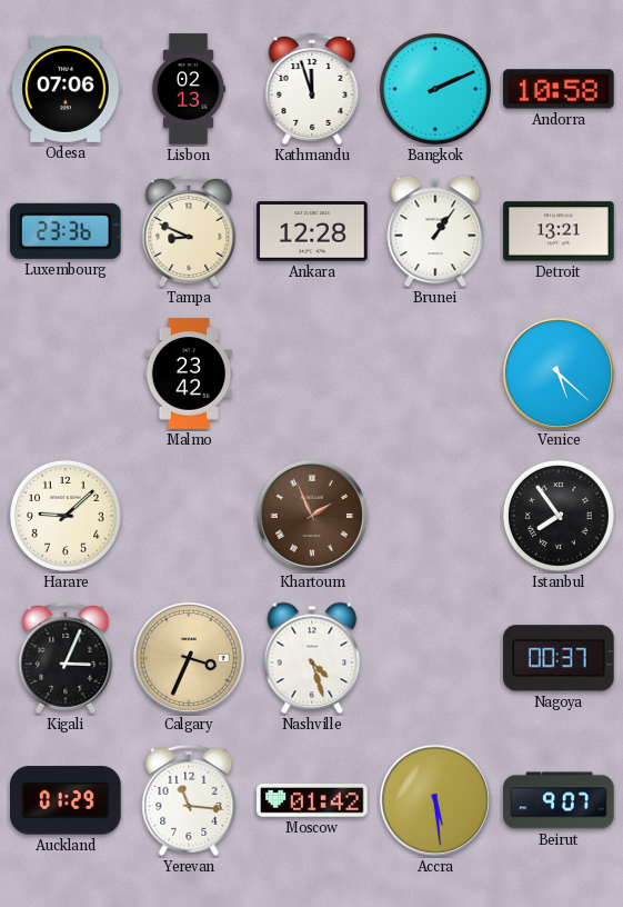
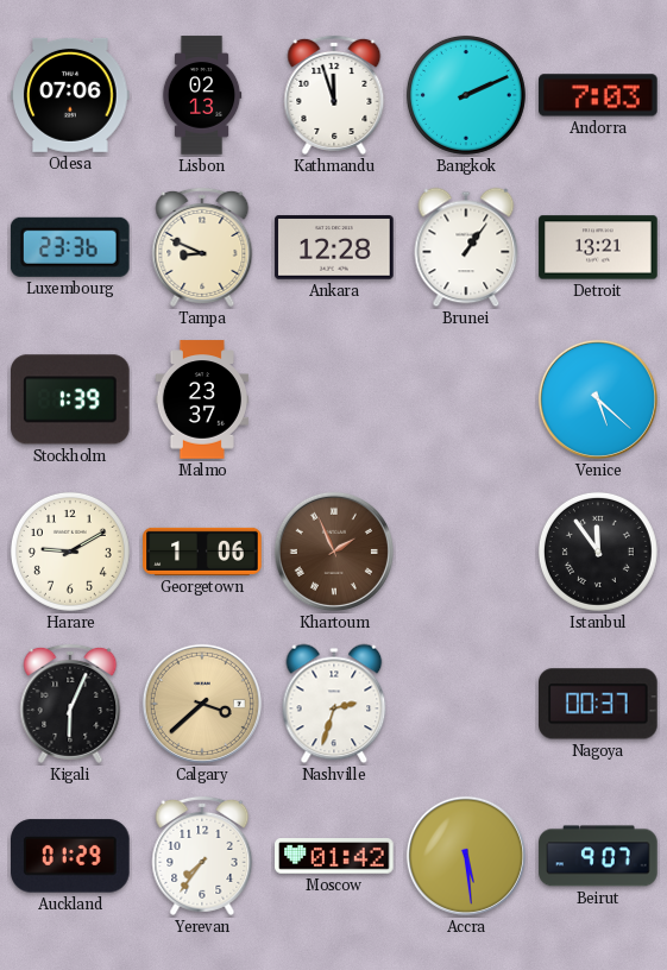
Andorra: 10:58 -> 7:03
Stockholm: none -> 1:39
Malmo: 23:42 -> 23:37
Harare: 9:08 -> 9:10
Georgetown: none -> 1:06
Istanbul: 7:54 -> 11:54
Kigali: 3:04 -> 6:04
Calgary: 3:34 -> 3:38
Nashville: 4:27 -> 2:33
Yerevan: 11:16 -> 7:36
